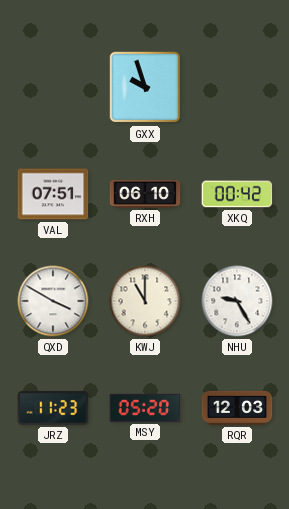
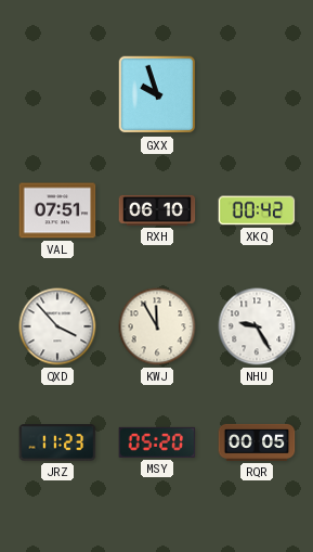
QXD: 3:50 -> 3:53
KWJ: 11:00 -> 11:55
RQR: 12:03 -> 00:05
